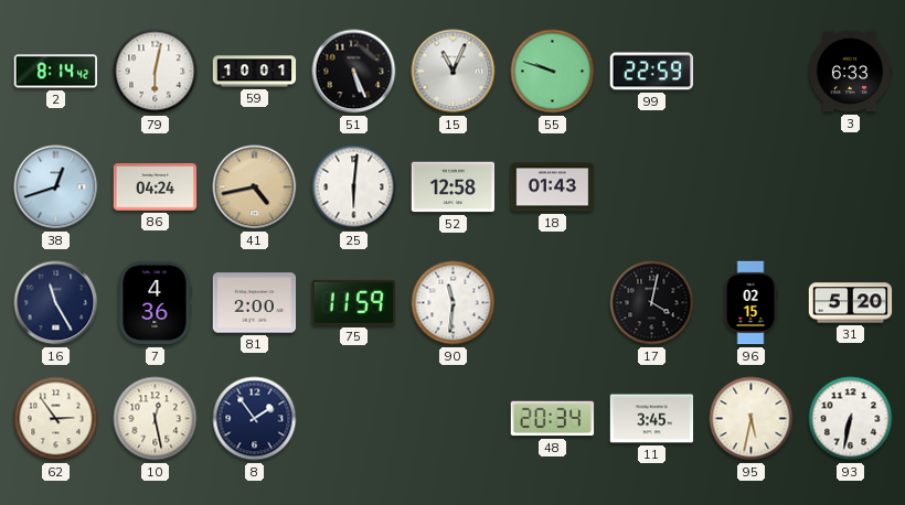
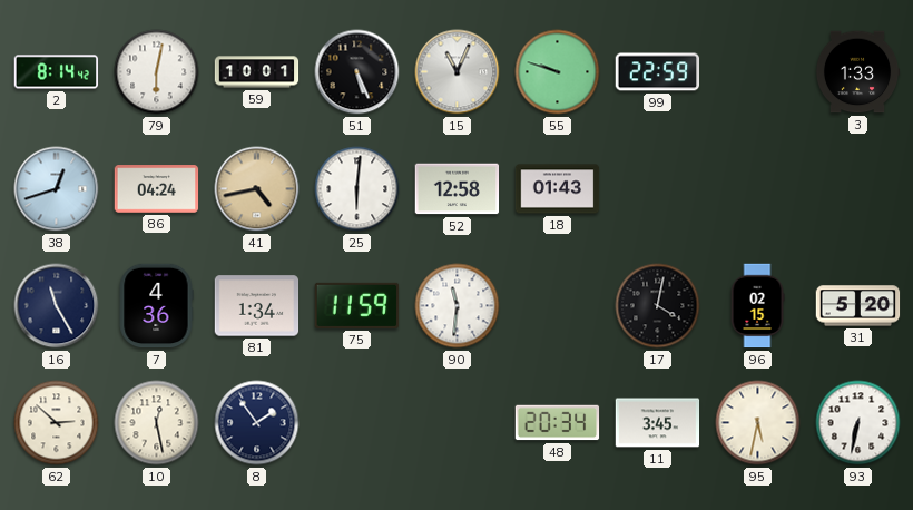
3: 6:33 -> 1:33
81: 2:00 -> 1:34
62: 2:54 -> 2:52
